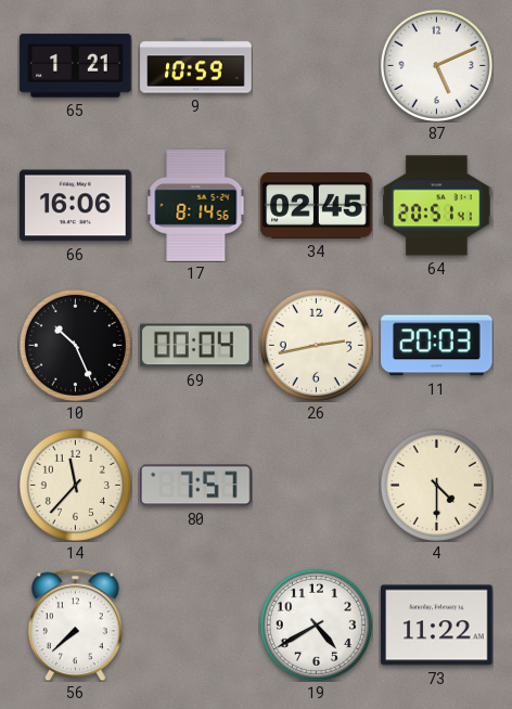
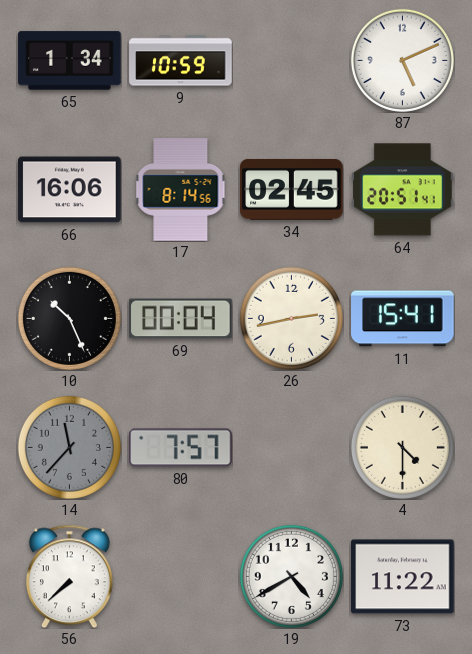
65: 1:21 -> 1:34
11: 20:03 -> 15:41
14 dial: cream -> grey
